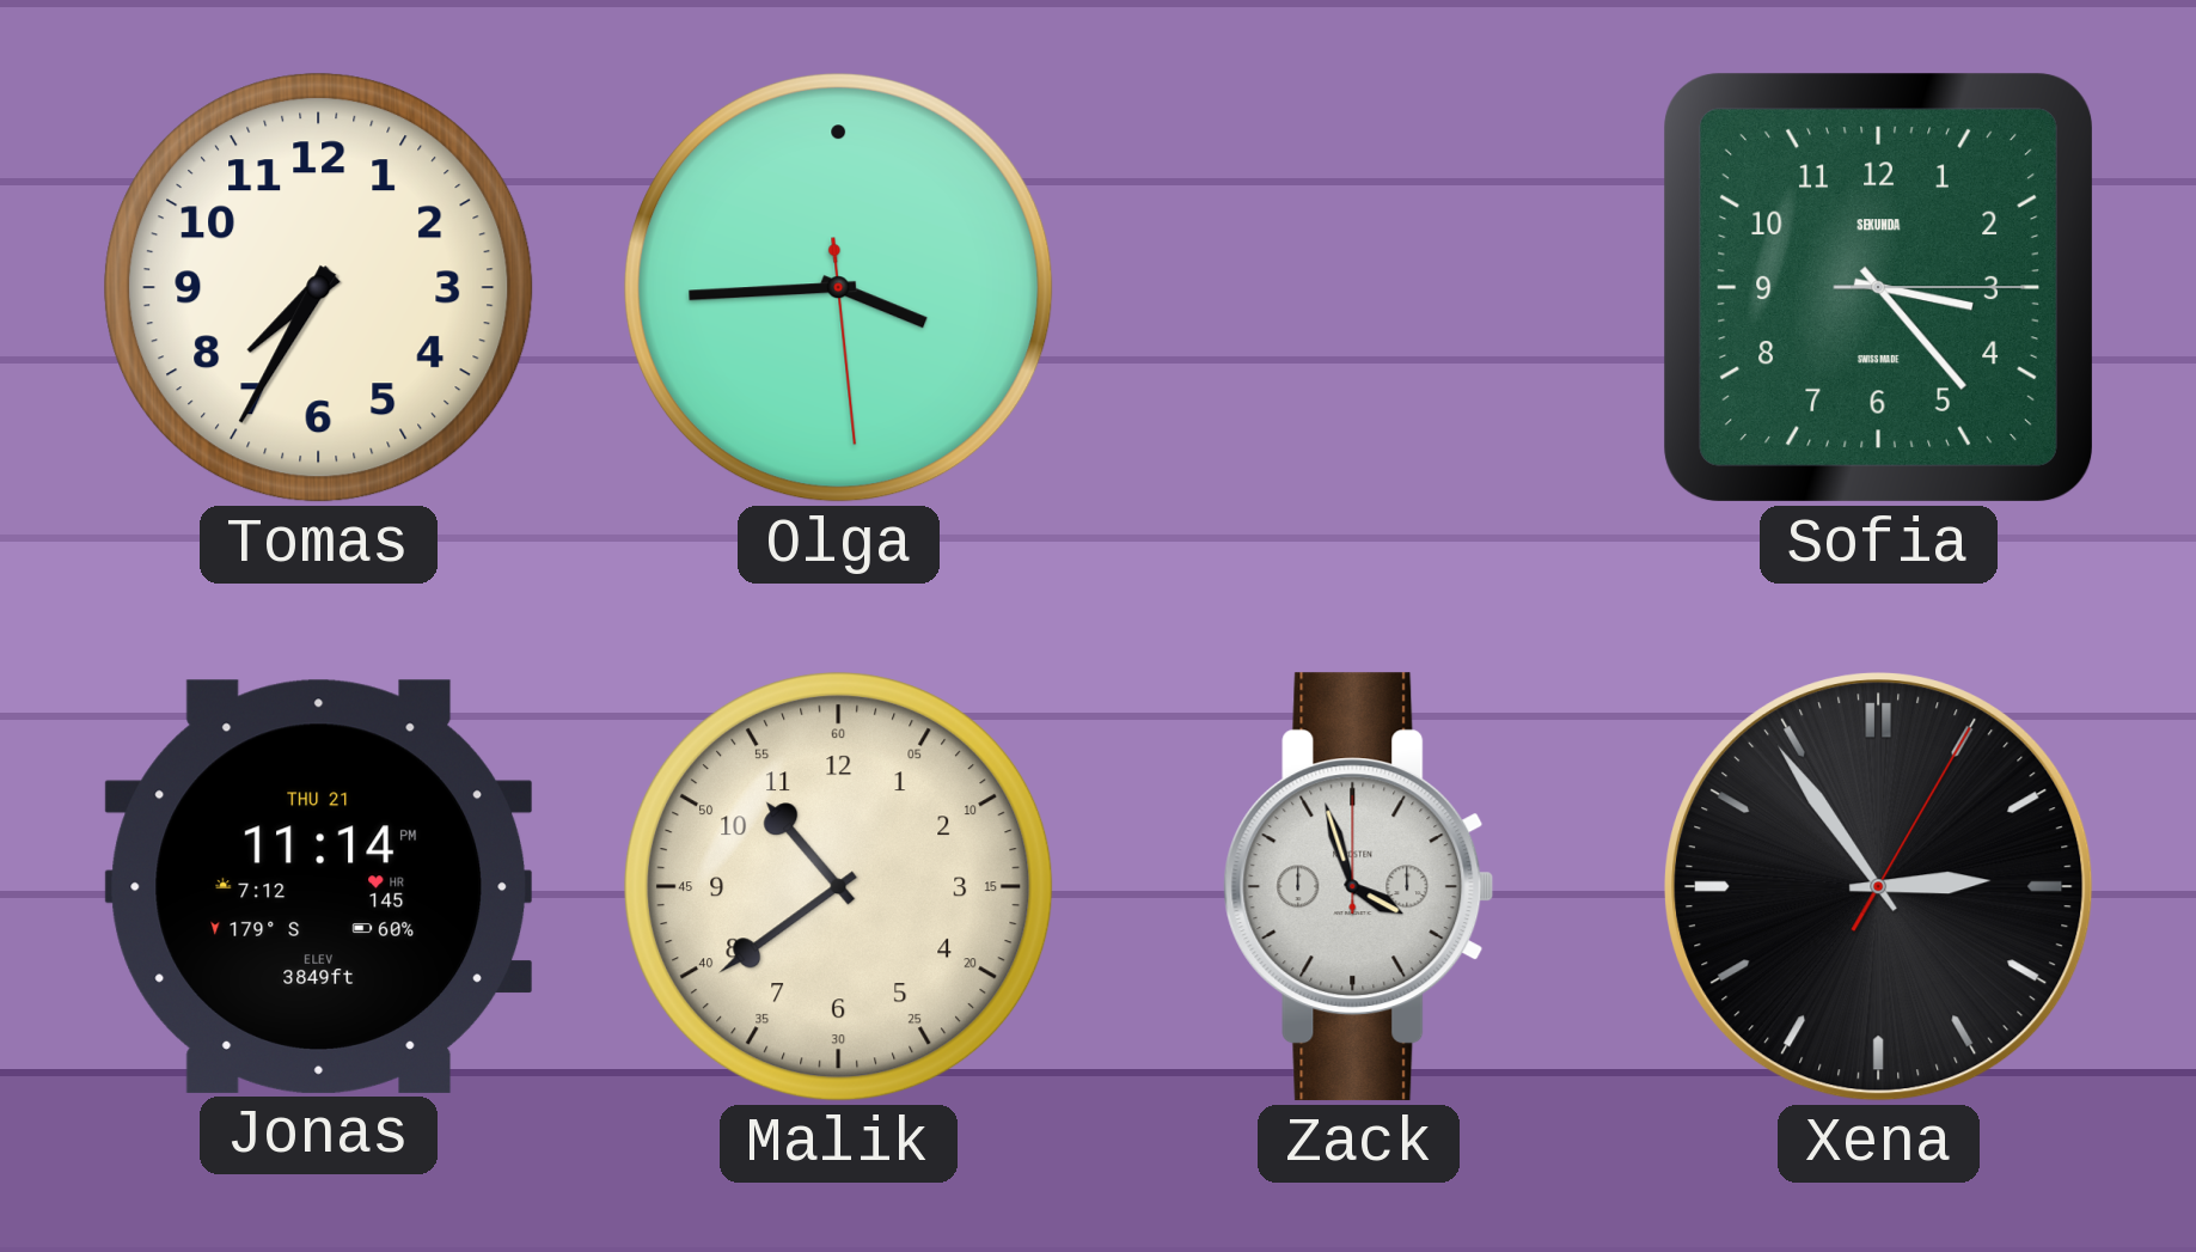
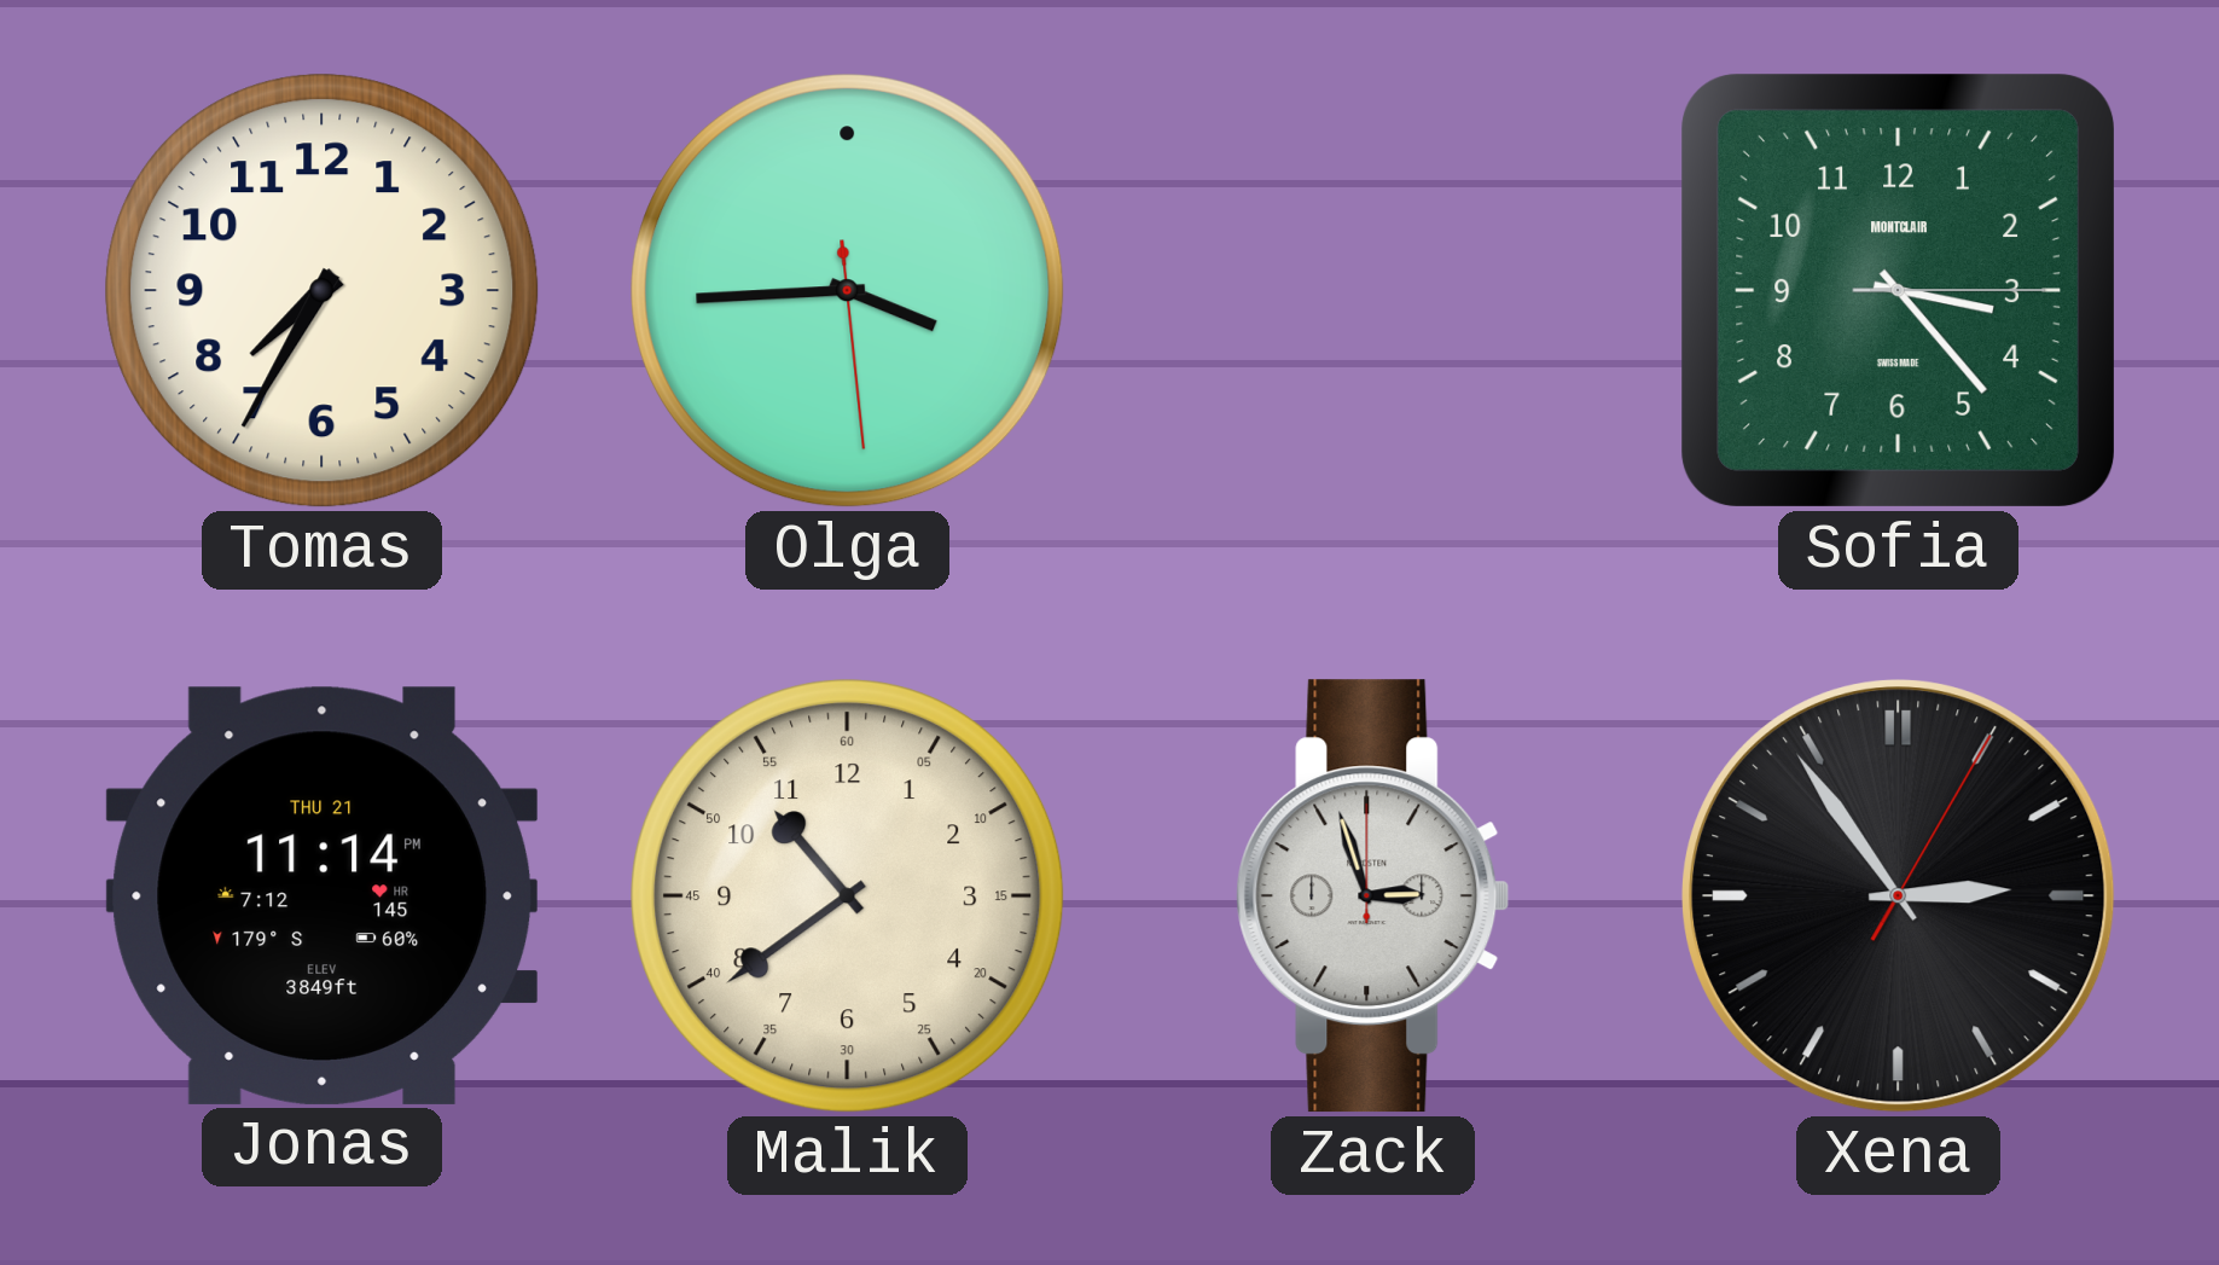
Sofia brand: SEKUNDA -> MONTCLAIR
Zack: 3:57 -> 2:57
